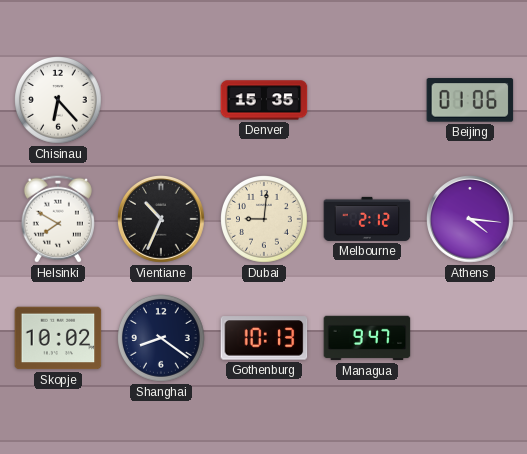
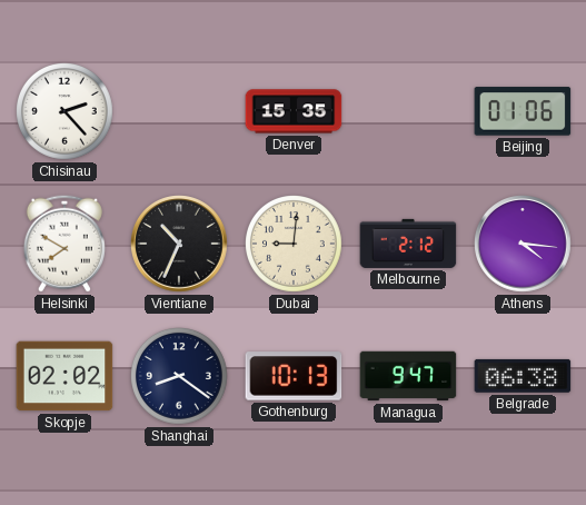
Chisinau: 6:23 -> 2:23
Skopje: 10:02 -> 02:02
Belgrade: none -> 06:38
